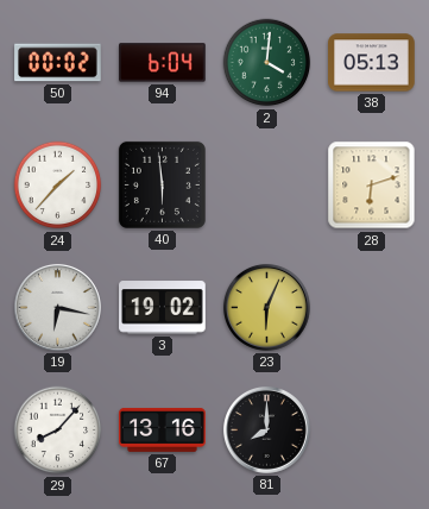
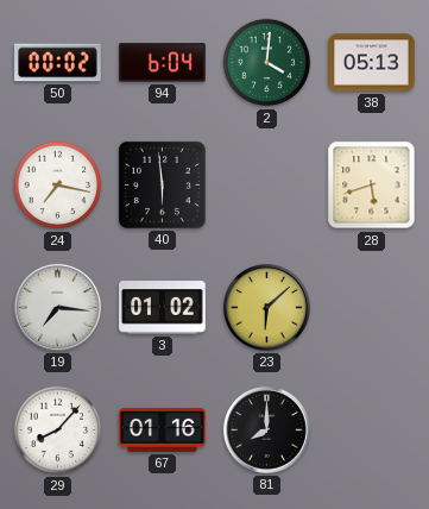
24: 1:37 -> 7:17
28: 6:12 -> 5:42
19: 6:17 -> 7:16
3: 19:02 -> 01:02
23: 6:04 -> 6:08
67: 13:16 -> 01:16
